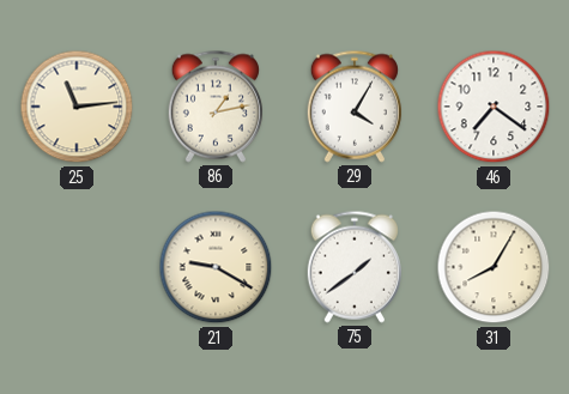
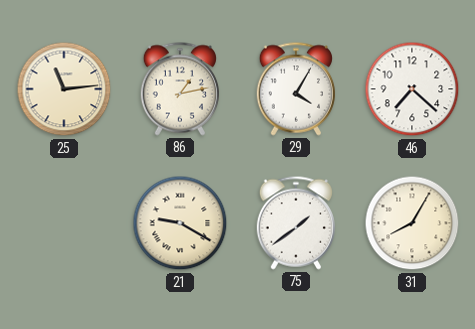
46: 7:21 -> 7:22
